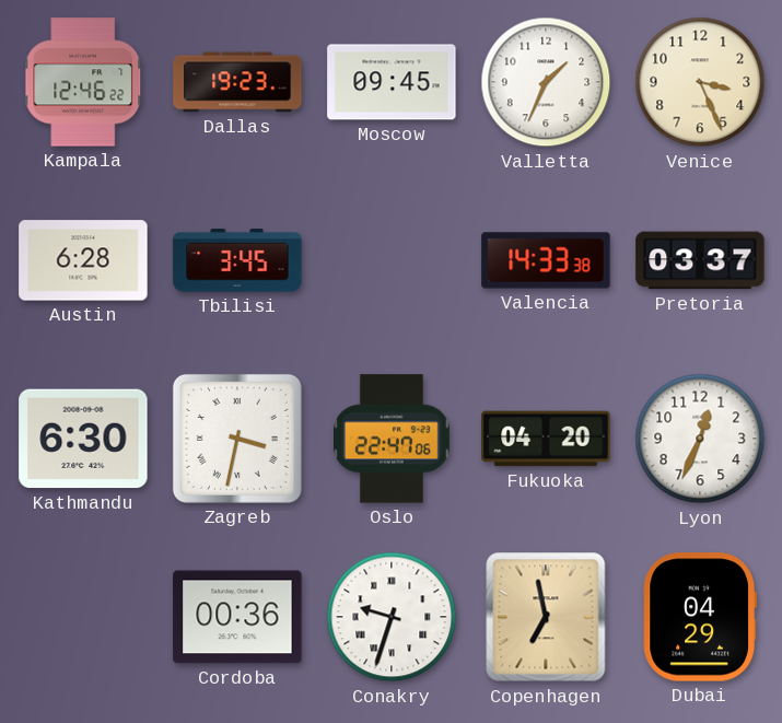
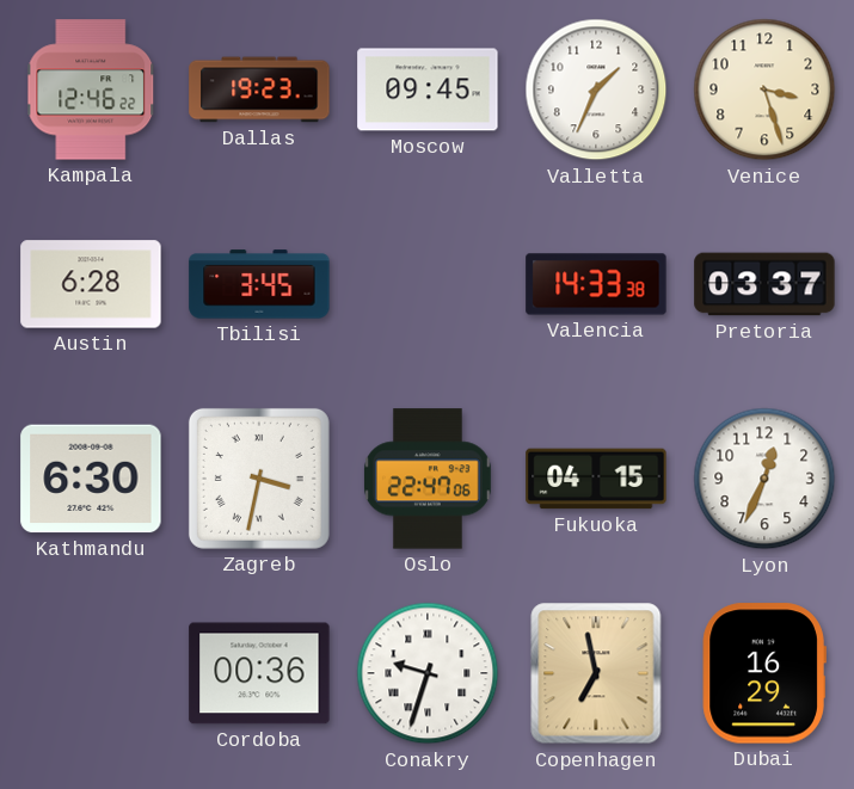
Venice: 3:26 -> 3:27
Fukuoka: 04:20 -> 04:15
Dubai: 04:29 -> 16:29
